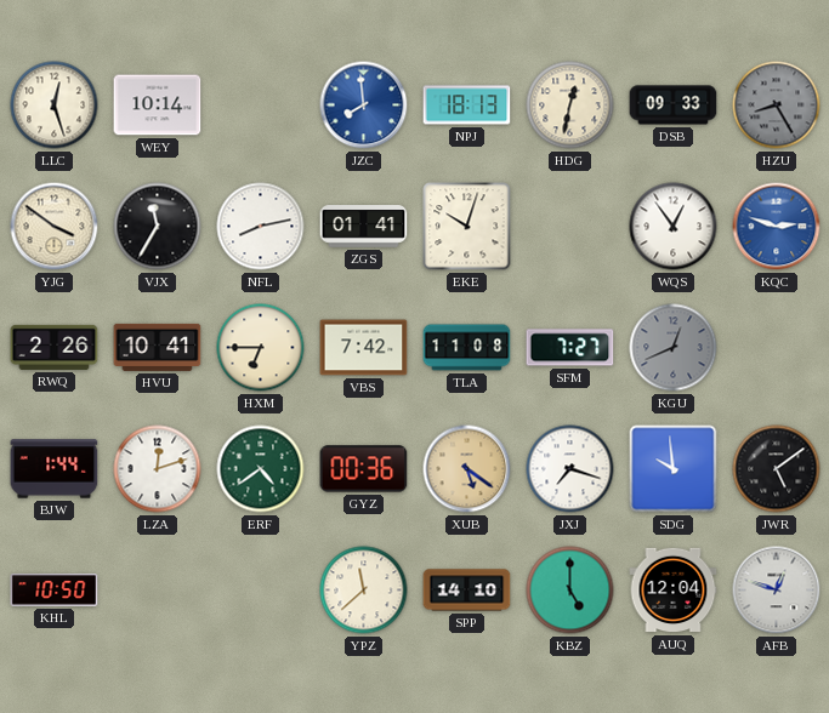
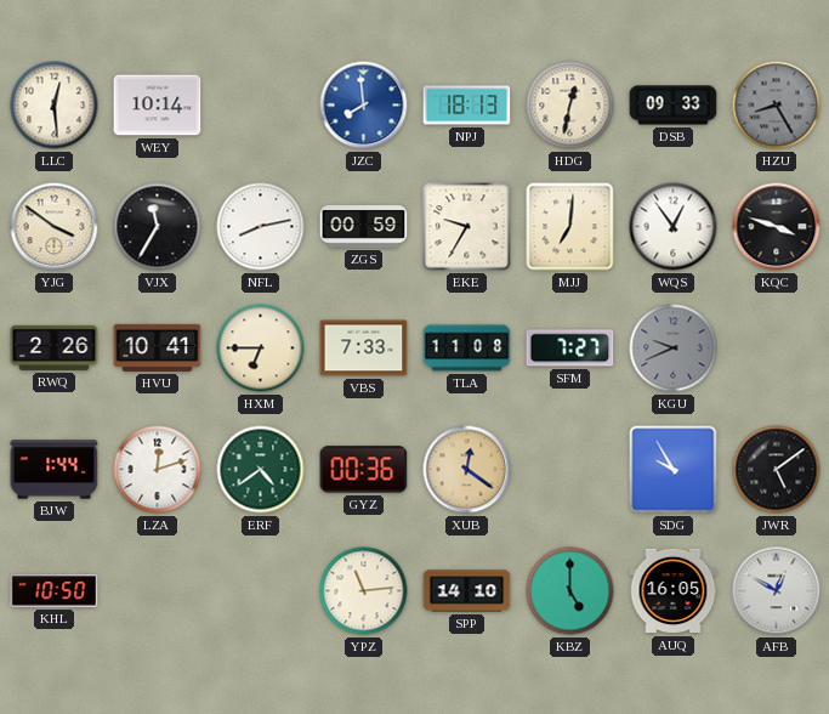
LLC: 12:27 -> 12:29
ZGS: 01:41 -> 00:59
EKE: 10:03 -> 9:35
MJJ: none -> 7:01
KQC: 2:48 -> 3:48
KQC dial: blue -> black
VBS: 7:42 -> 7:33
KGU: 12:41 -> 9:41
XUB: 5:21 -> 12:21
JXJ: 7:18 -> none
SDG: 9:59 -> 9:55
YPZ: 11:38 -> 11:14
AUQ: 12:04 -> 16:05
AFB: 12:48 -> 12:50
